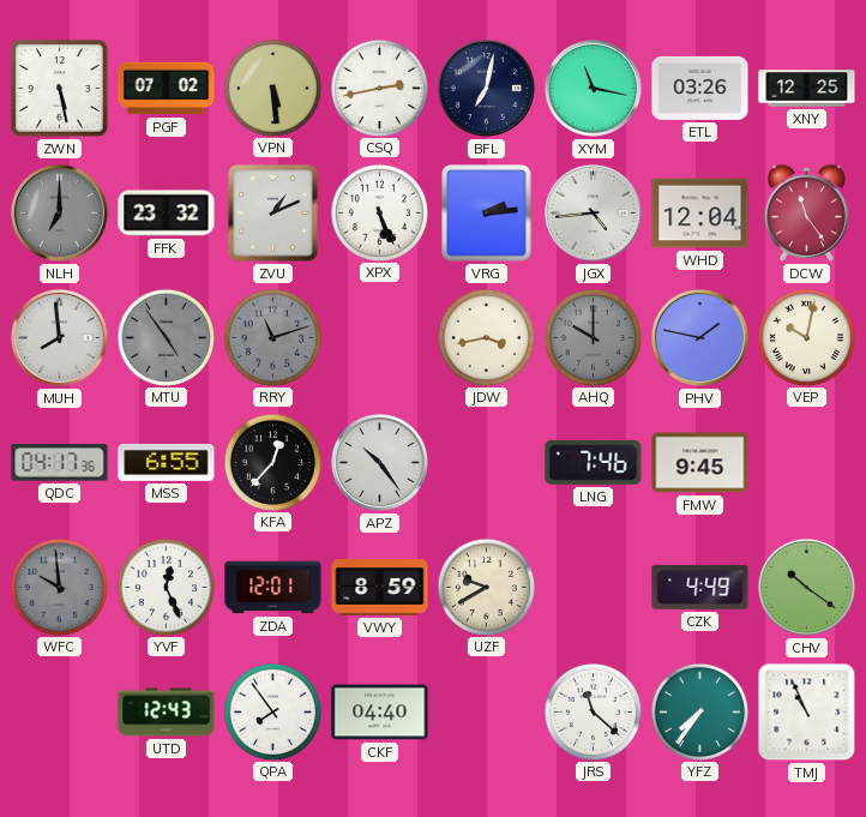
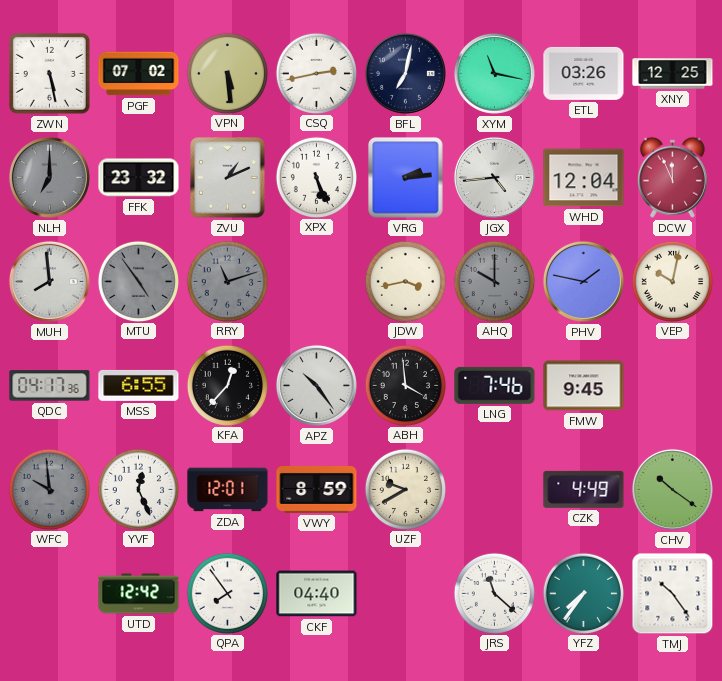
DCW: 11:24 -> 11:56
ABH: none -> 3:59
UTD: 12:43 -> 12:42
TMJ: 10:56 -> 10:24
